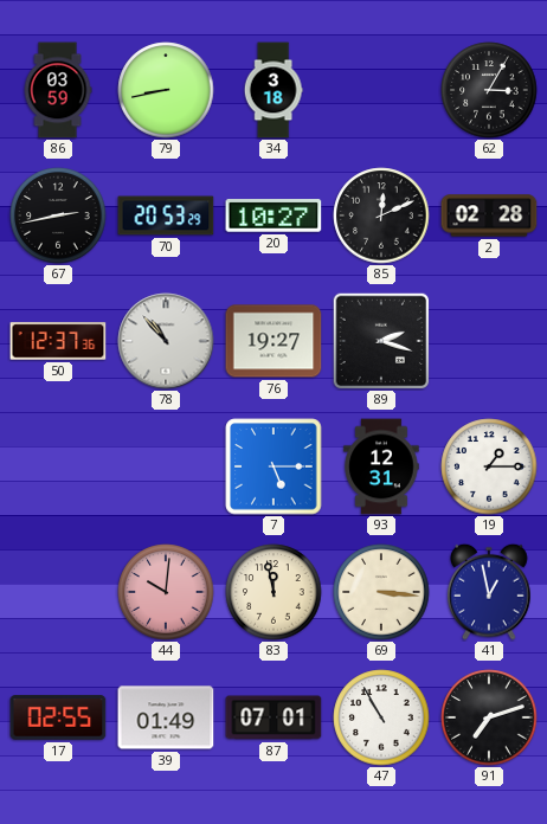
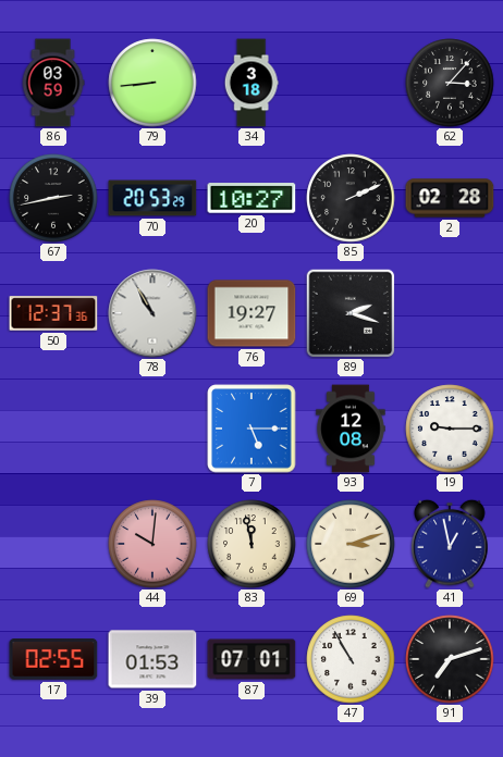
79: 8:43 -> 8:44
62: 3:05 -> 3:07
85: 12:11 -> 2:11
78: 10:53 -> 10:55
93: 12:31 -> 12:08
19: 1:15 -> 9:15
69: 3:16 -> 3:12
39: 01:49 -> 01:53
